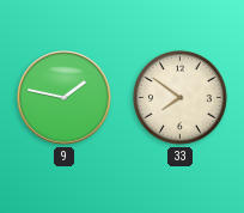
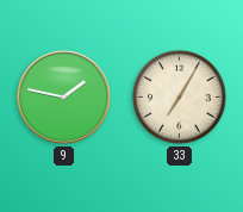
33: 7:51 -> 7:05
